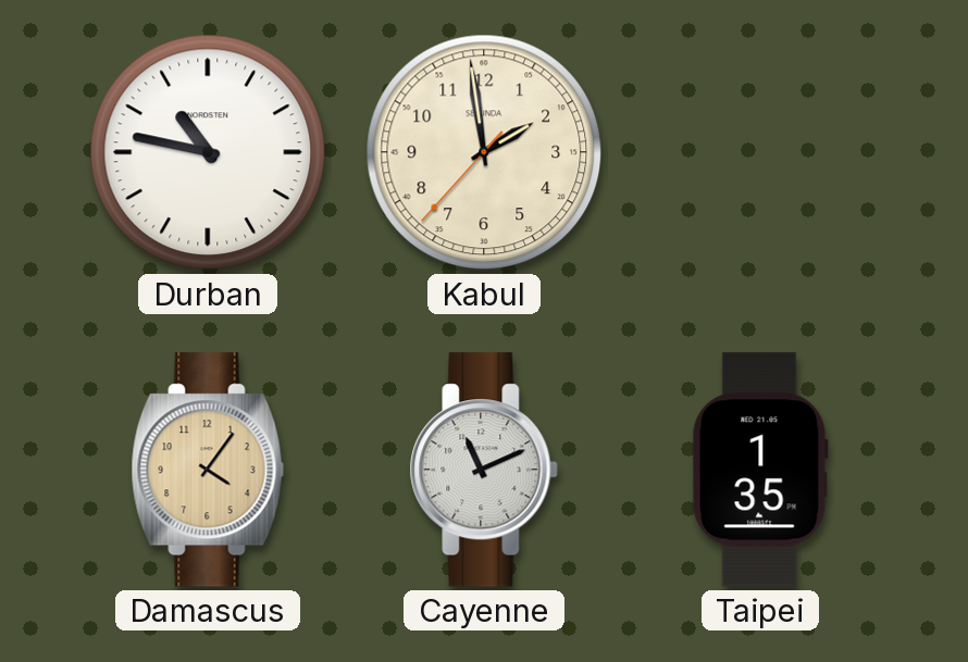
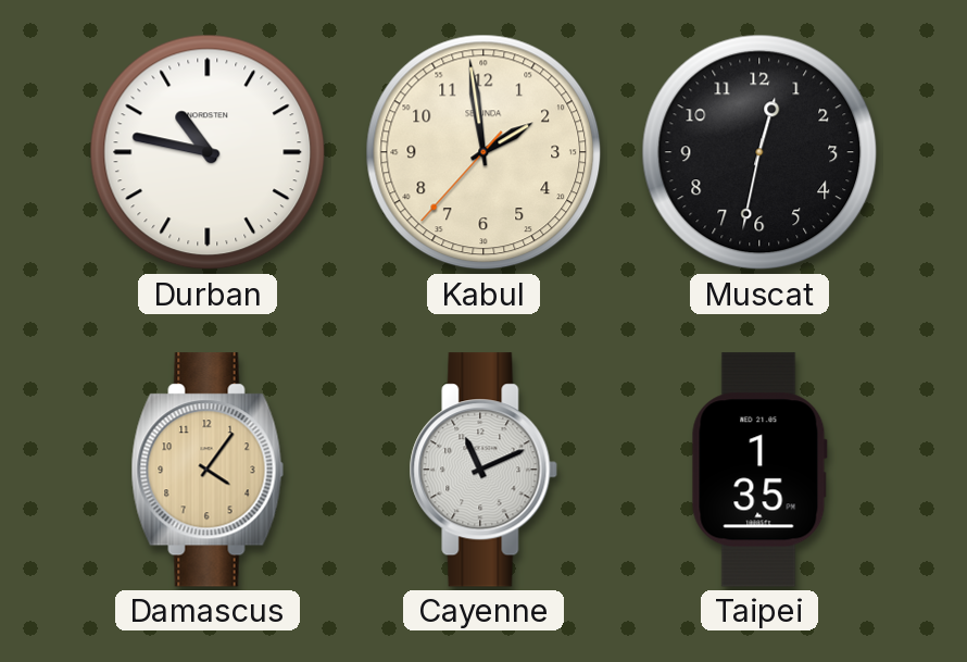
Muscat: none -> 12:32
